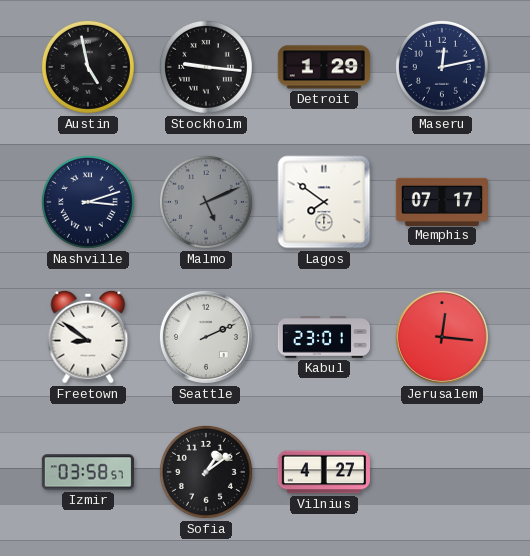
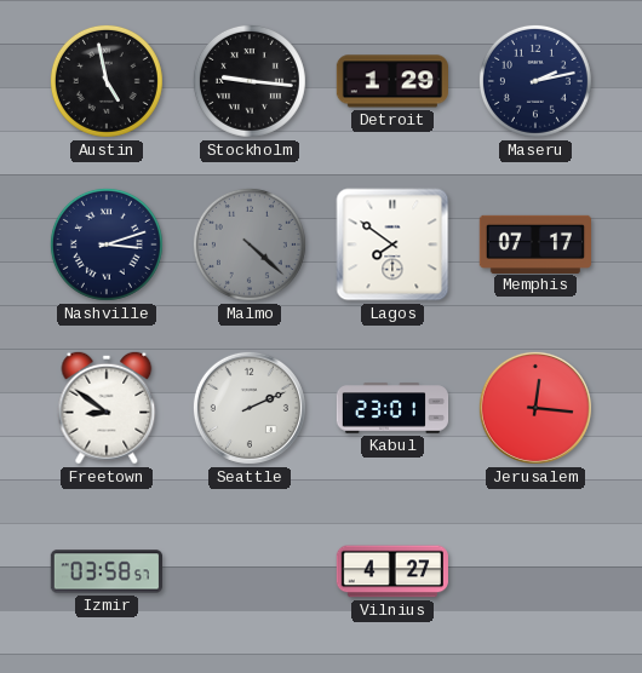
Maseru: 12:13 -> 2:13
Malmo: 5:11 -> 4:22
Sofia: 1:09 -> none
